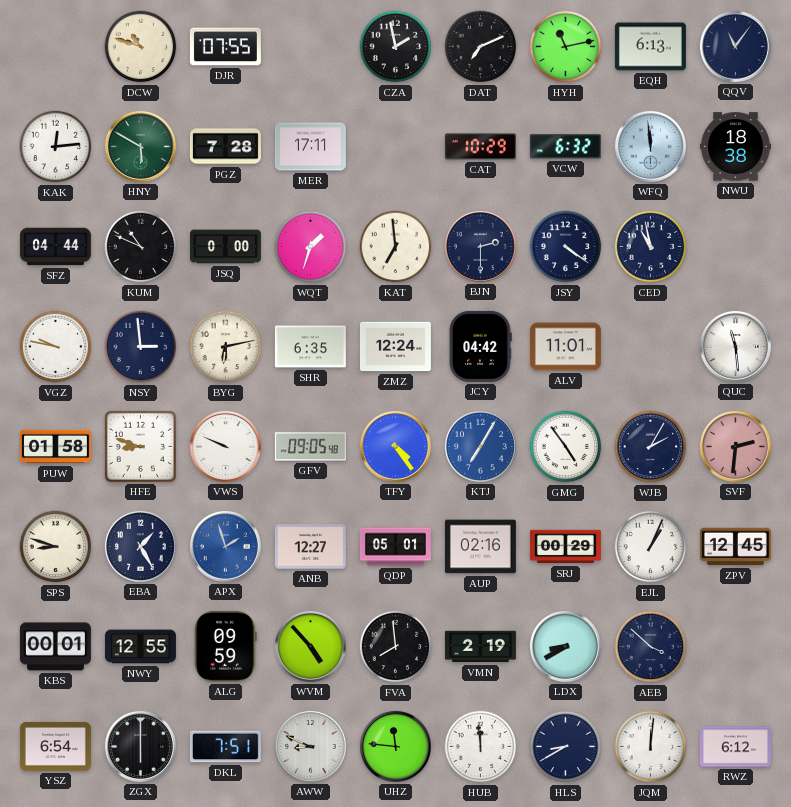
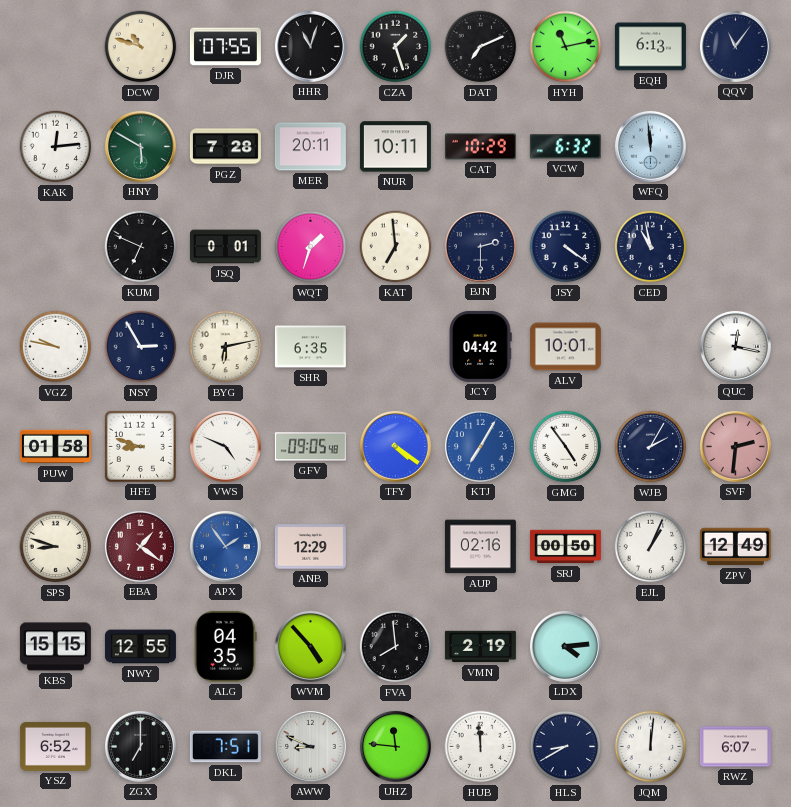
HHR: none -> 11:03
CZA: 1:58 -> 1:27
MER: 17:11 -> 20:11
NUR: none -> 10:11
NWU: 18:38 -> none
SFZ: 04:44 -> none
KUM: 10:49 -> 6:49
JSQ: 0:00 -> 0:01
NSY: 2:59 -> 2:55
ZMZ: 12:24 -> none
ALV: 11:01 -> 10:01
QUC: 11:29 -> 12:17
VWS: 9:49 -> 4:49
TFY: 4:24 -> 4:21
EBA: 1:25 -> 1:21
EBA dial: navy -> burgundy
APX: 1:57 -> 1:54
ANB: 12:27 -> 12:29
QDP: 05:01 -> none
SRJ: 00:29 -> 00:50
ZPV: 12:45 -> 12:49
KBS: 00:01 -> 15:15
ALG: 09:59 -> 04:35
LDX: 8:40 -> 4:14
AEB: 3:52 -> none
YSZ: 6:54 -> 6:52
ZGX: 6:00 -> 7:00
RWZ: 6:12 -> 6:07
